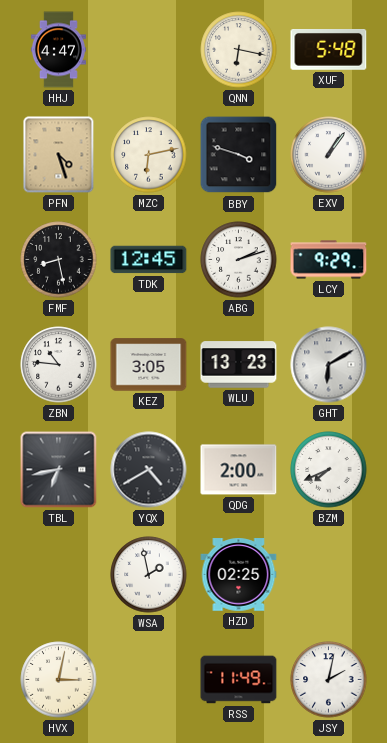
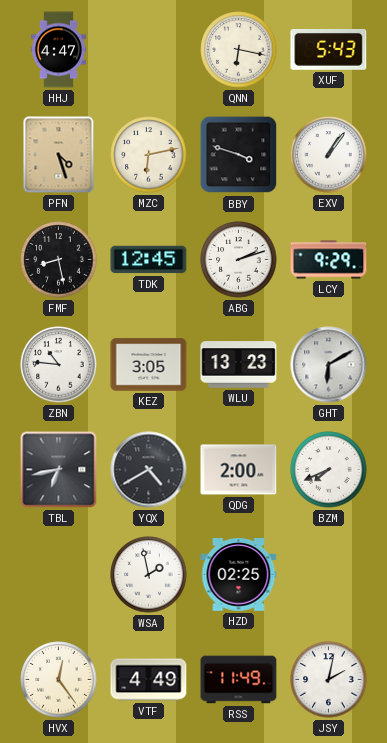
XUF: 5:48 -> 5:43
HVX: 3:02 -> 12:24
VTF: none -> 4:49
